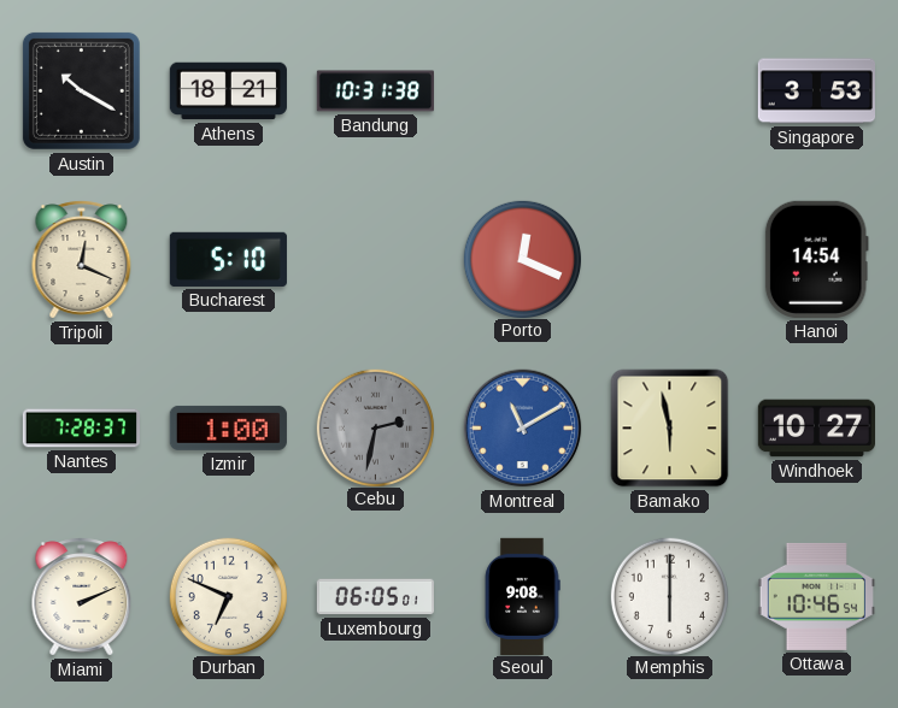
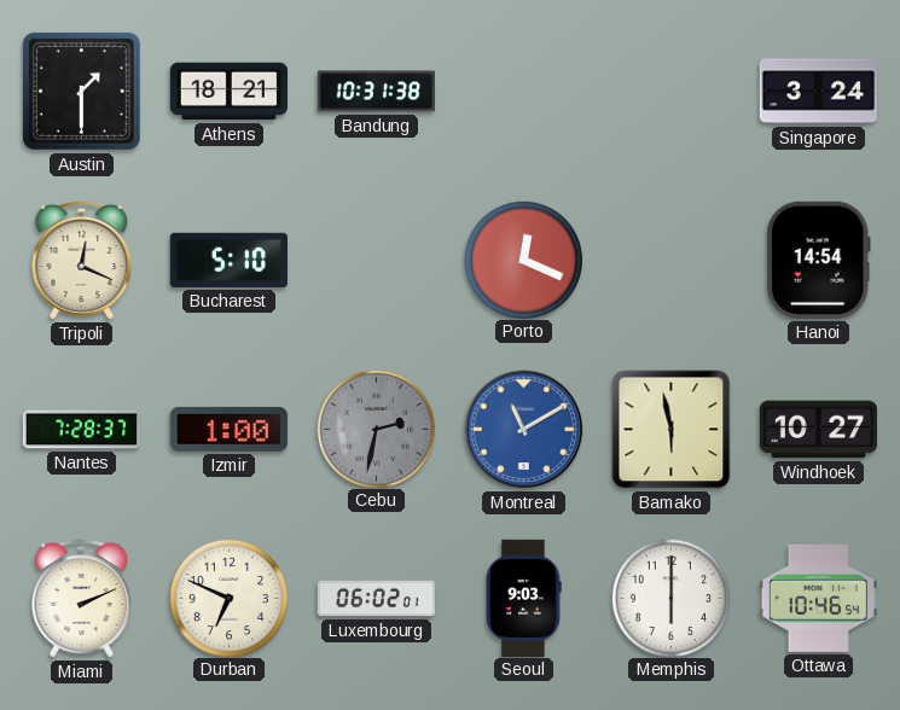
Austin: 10:20 -> 1:30
Singapore: 3:53 -> 3:24
Luxembourg: 06:05 -> 06:02
Seoul: 9:08 -> 9:03
